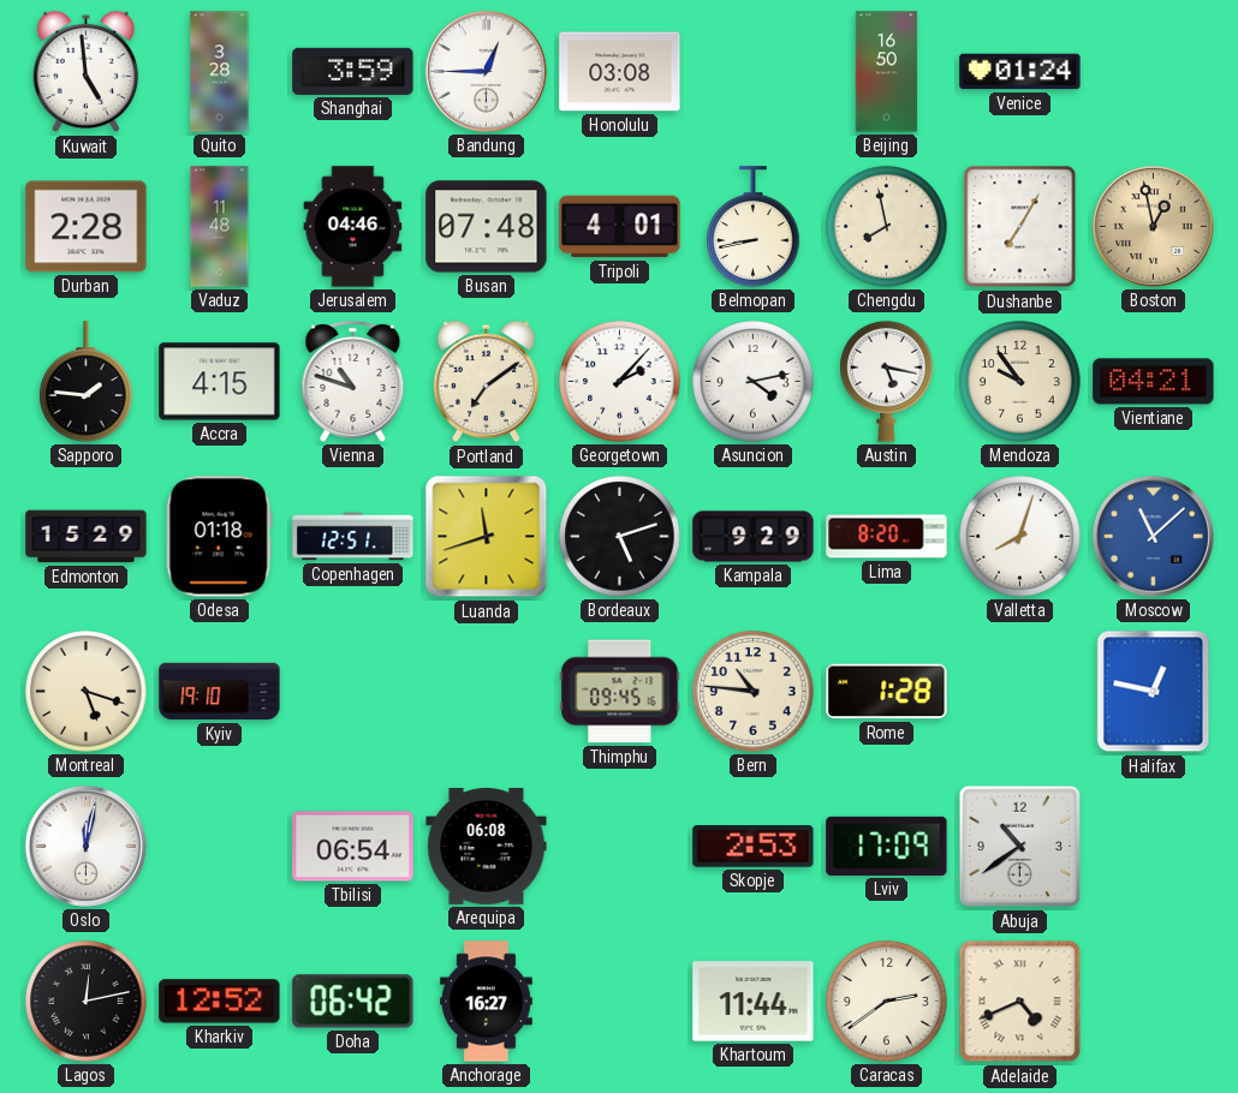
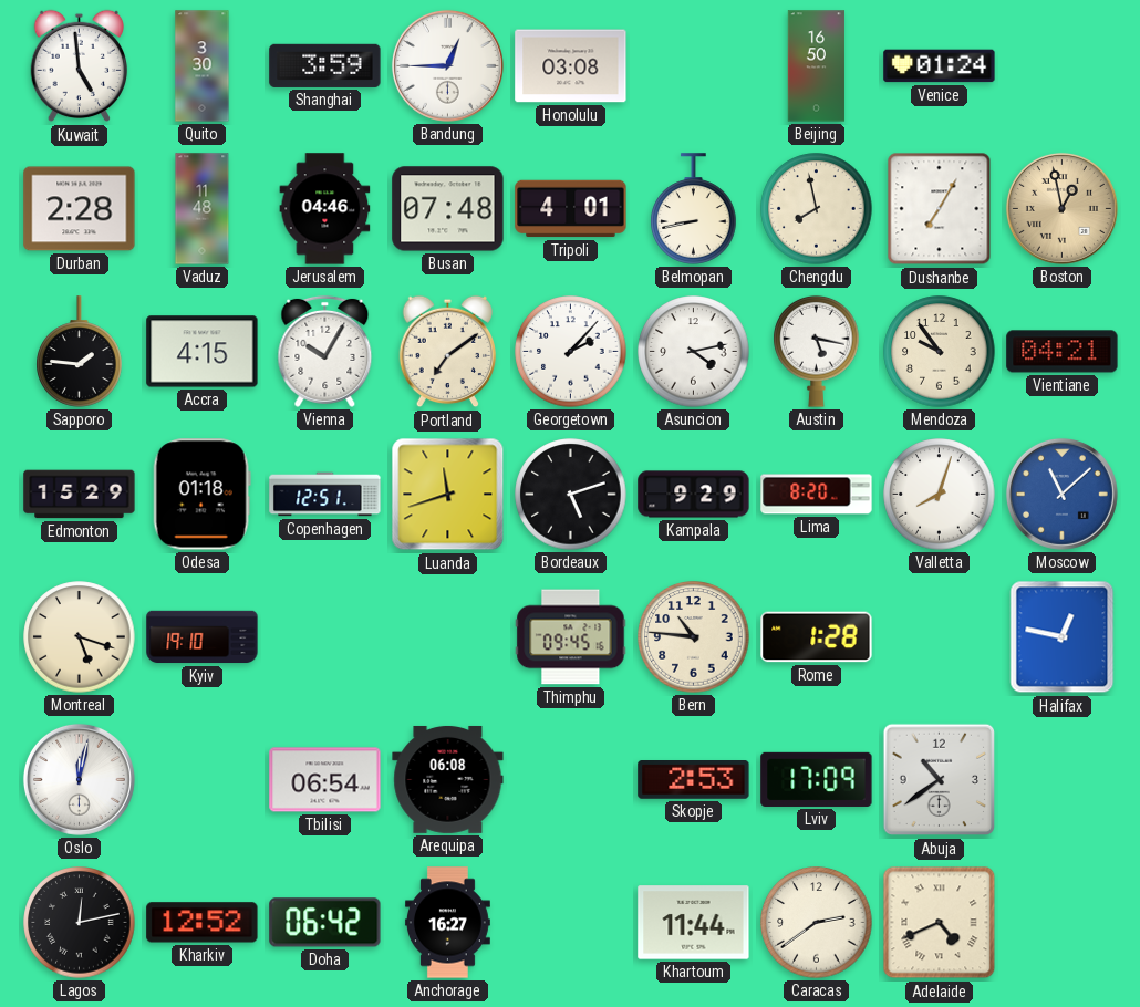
Quito: 3:28 -> 3:30
Vienna: 10:48 -> 10:05
